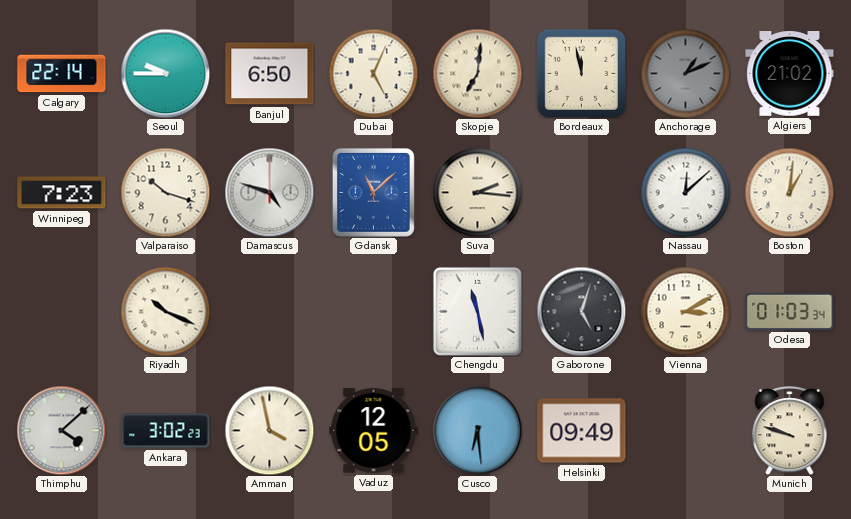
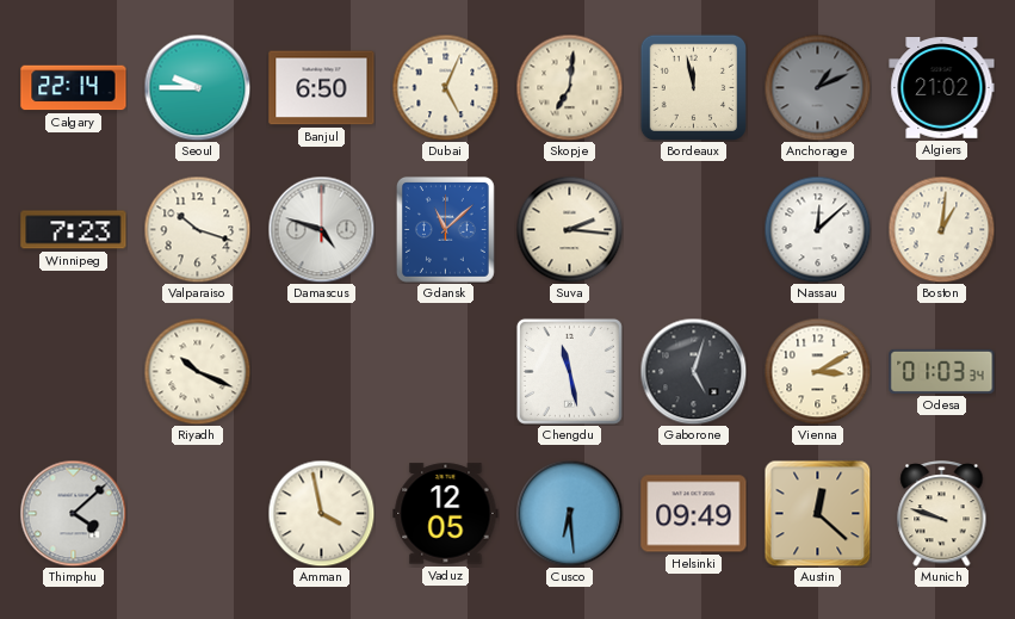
Ankara: 3:02 -> none
Austin: none -> 12:22
